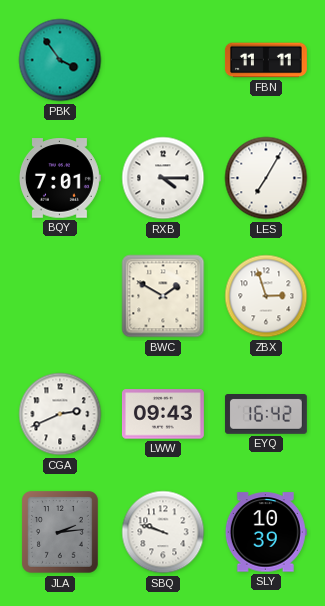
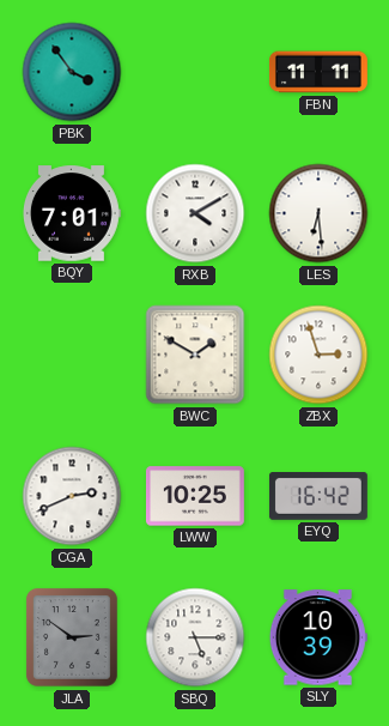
RXB: 4:15 -> 4:10
LES: 7:05 -> 6:29
LWW: 09:43 -> 10:25
JLA: 2:14 -> 2:51
SBQ: 9:48 -> 5:15
